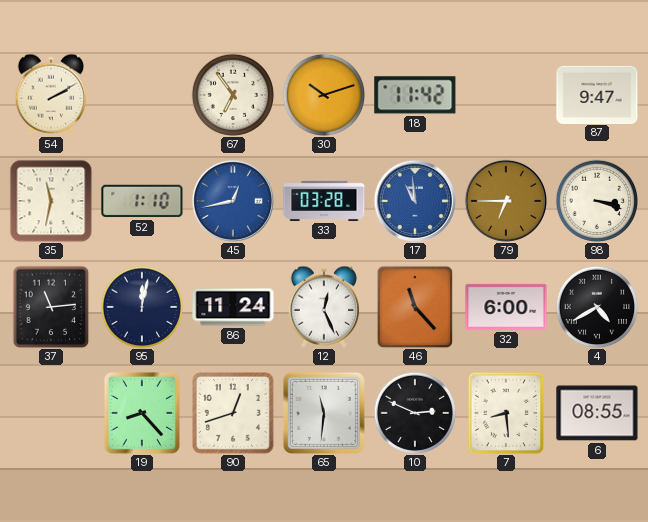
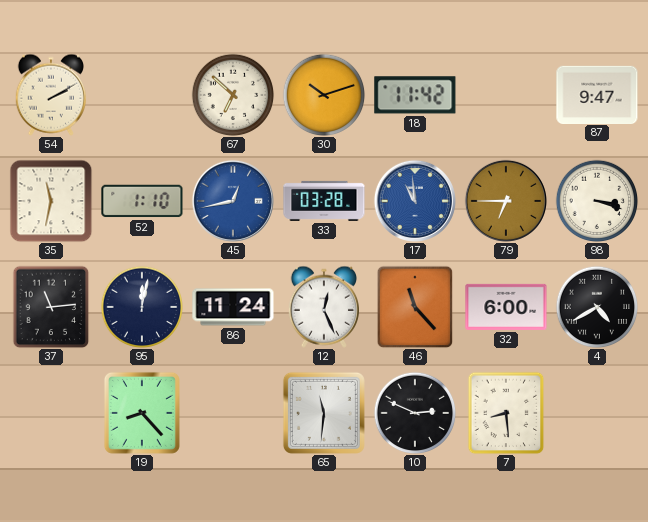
67: 6:54 -> 6:52
90: 12:42 -> none
6: 08:55 -> none
